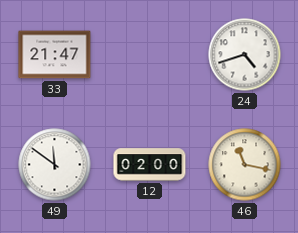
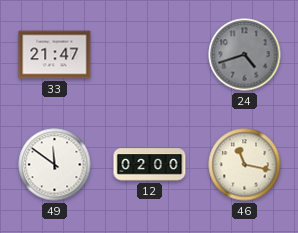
24 dial: white -> grey
